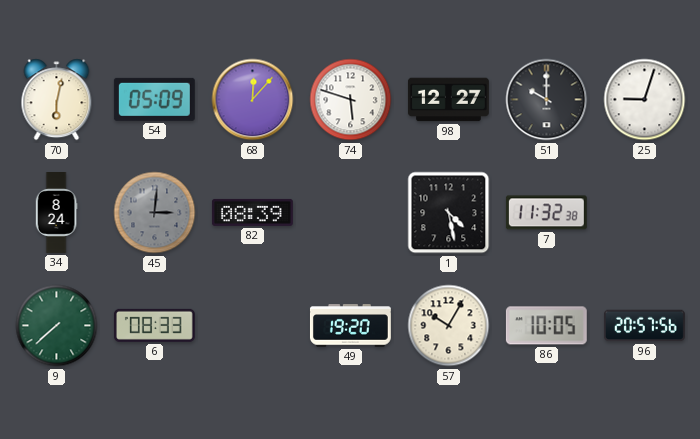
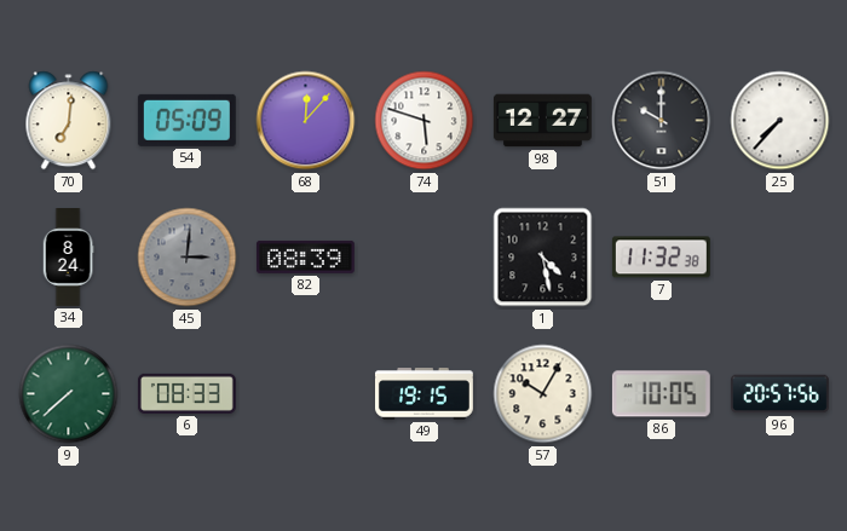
70: 6:02 -> 7:01
25: 9:03 -> 7:37
49: 19:20 -> 19:15
